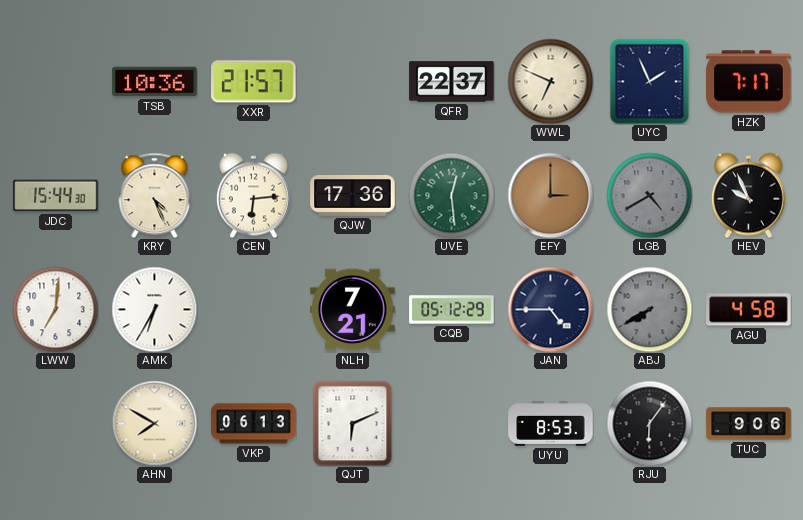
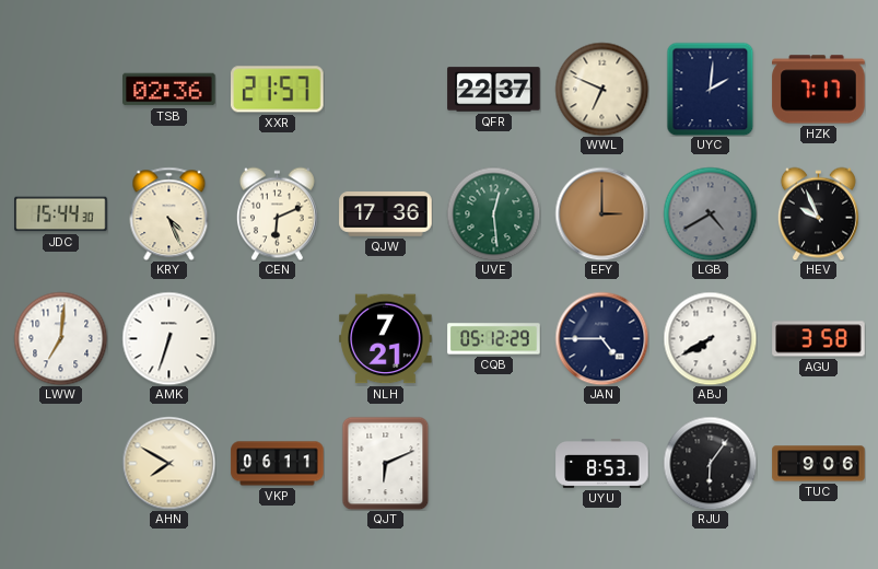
TSB: 10:36 -> 02:36
UYC: 1:56 -> 2:01
CEN: 6:14 -> 6:11
AMK: 6:35 -> 6:33
ABJ dial: grey -> white
AGU: 4:58 -> 3:58
VKP: 06:13 -> 06:11
